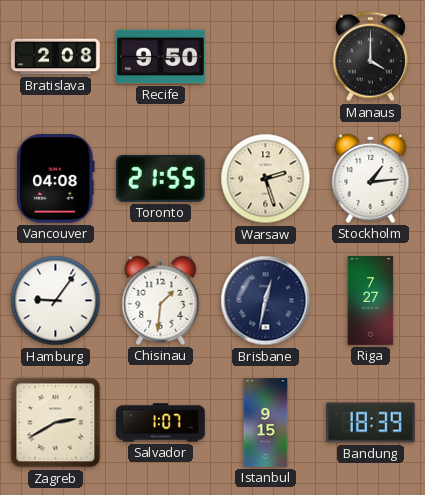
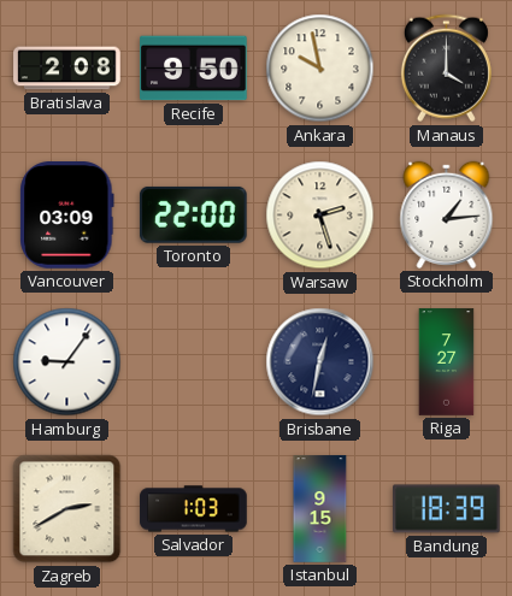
Ankara: none -> 9:58
Vancouver: 04:08 -> 03:09
Toronto: 21:55 -> 22:00
Chisinau: 1:31 -> none
Salvador: 1:07 -> 1:03
